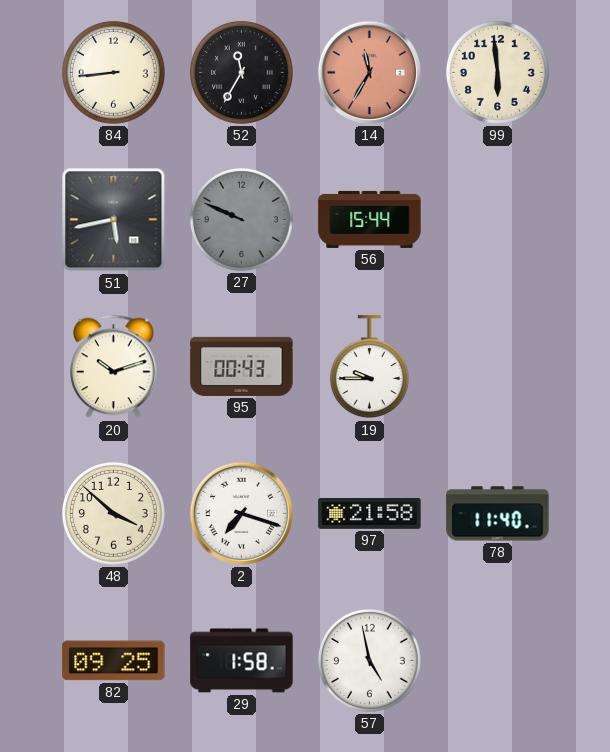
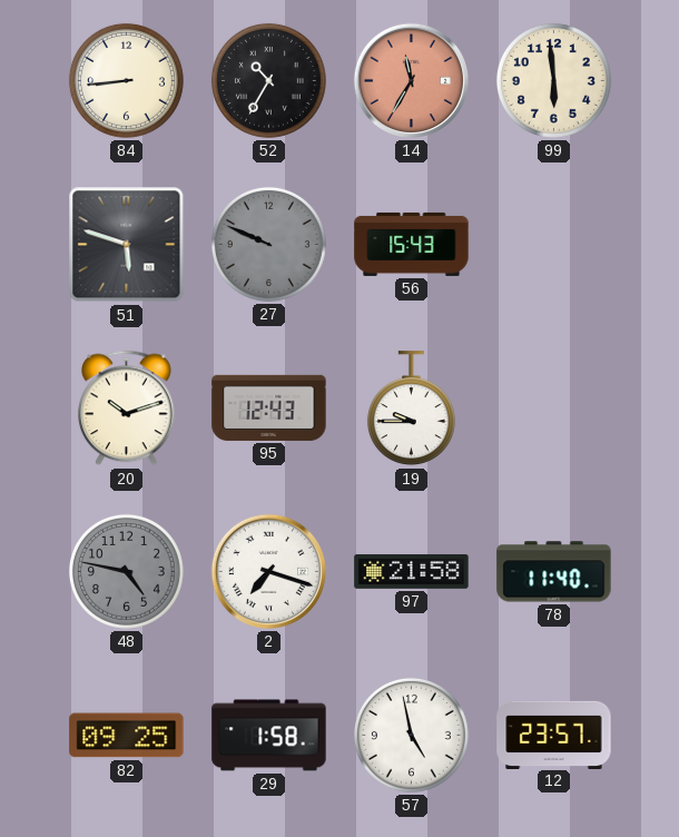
52: 11:35 -> 10:35
51: 5:43 -> 5:48
56: 15:44 -> 15:43
95: 00:43 -> 12:43
48: 3:52 -> 4:47
48 dial: cream -> grey
12: none -> 23:57
